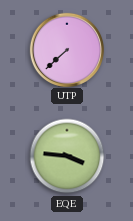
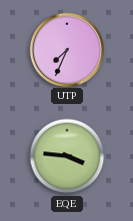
UTP: 7:38 -> 7:34
